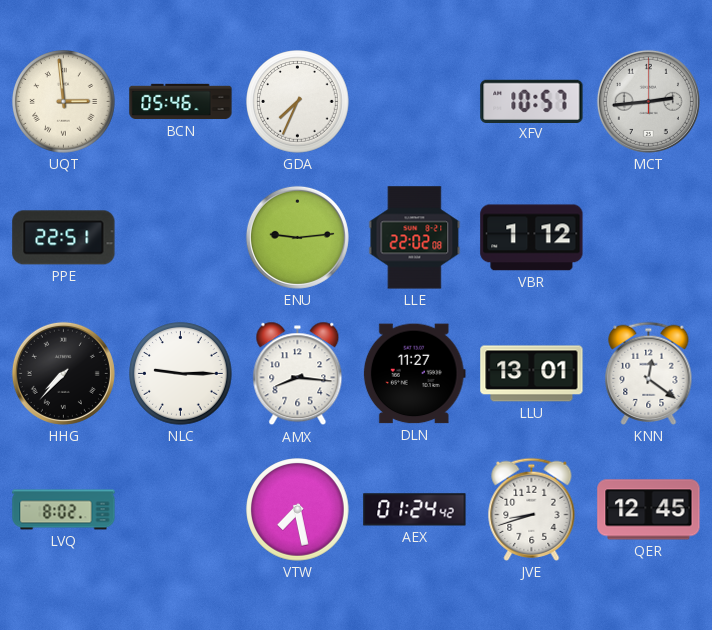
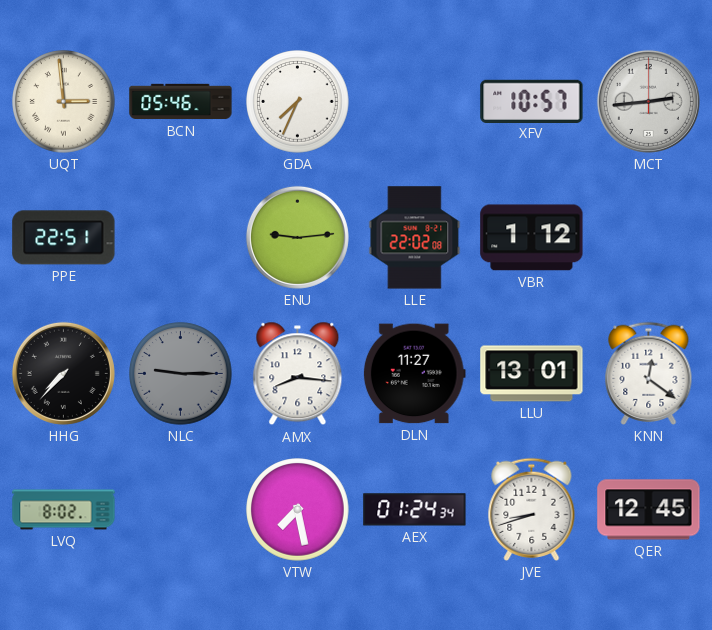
NLC dial: white -> grey
AEX: 01:24:42 -> 01:24:34
